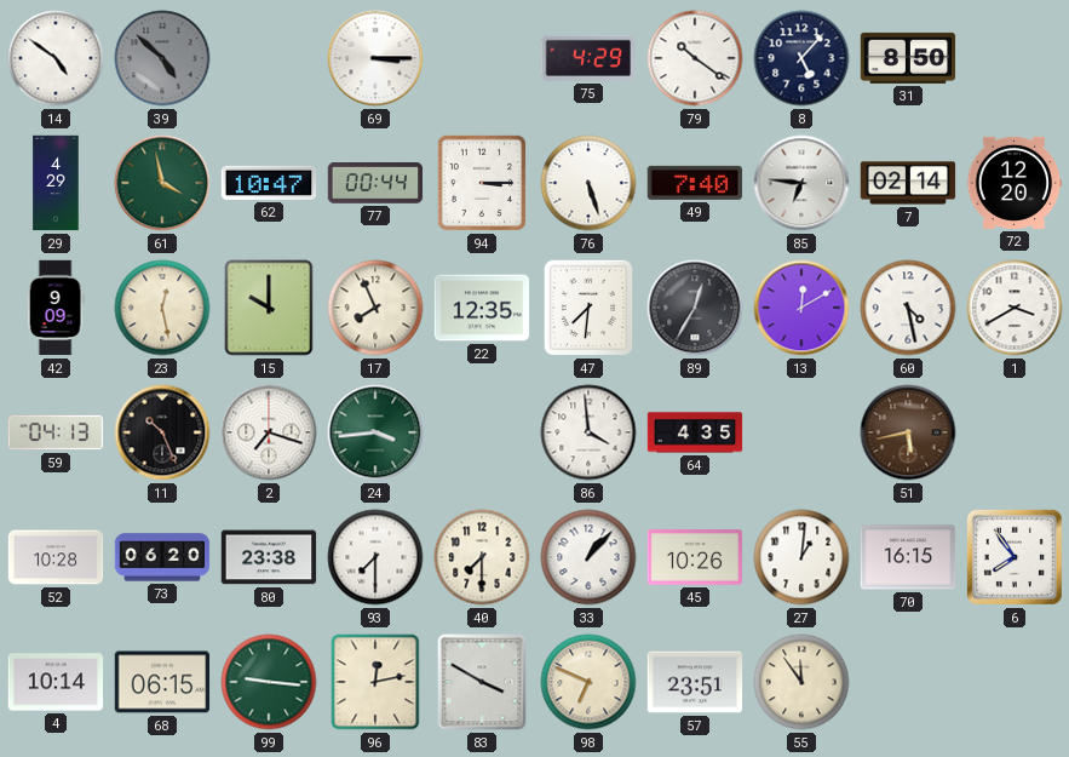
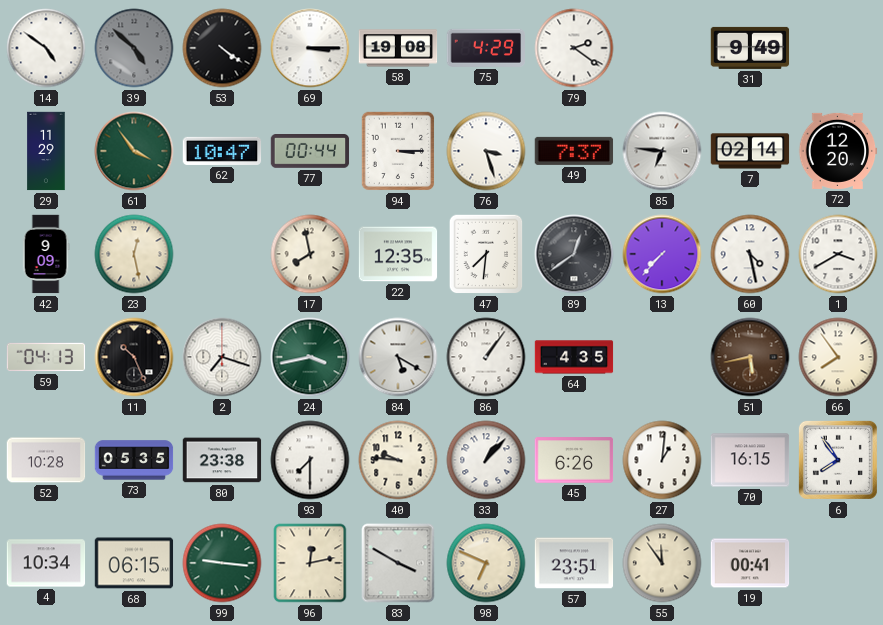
53: none -> 4:21
58: none -> 19:08
79: 10:21 -> 2:21
8: 5:07 -> none
31: 8:50 -> 9:49
29: 4:29 -> 11:29
61: 3:58 -> 3:54
76: 5:27 -> 3:27
49: 7:40 -> 7:37
15: 10:00 -> none
17: 7:56 -> 7:58
89: 12:35 -> 12:39
13: 12:10 -> 7:37
24: 3:44 -> 3:43
84: none -> 5:20
86: 3:59 -> 1:06
66: none -> 7:54
73: 06:20 -> 05:35
40: 7:30 -> 9:46
45: 10:26 -> 6:26
4: 10:14 -> 10:34
19: none -> 00:41
